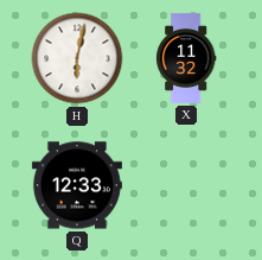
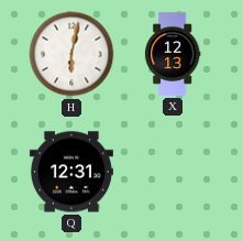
X: 11:32 -> 12:13
Q: 12:33 -> 12:31
